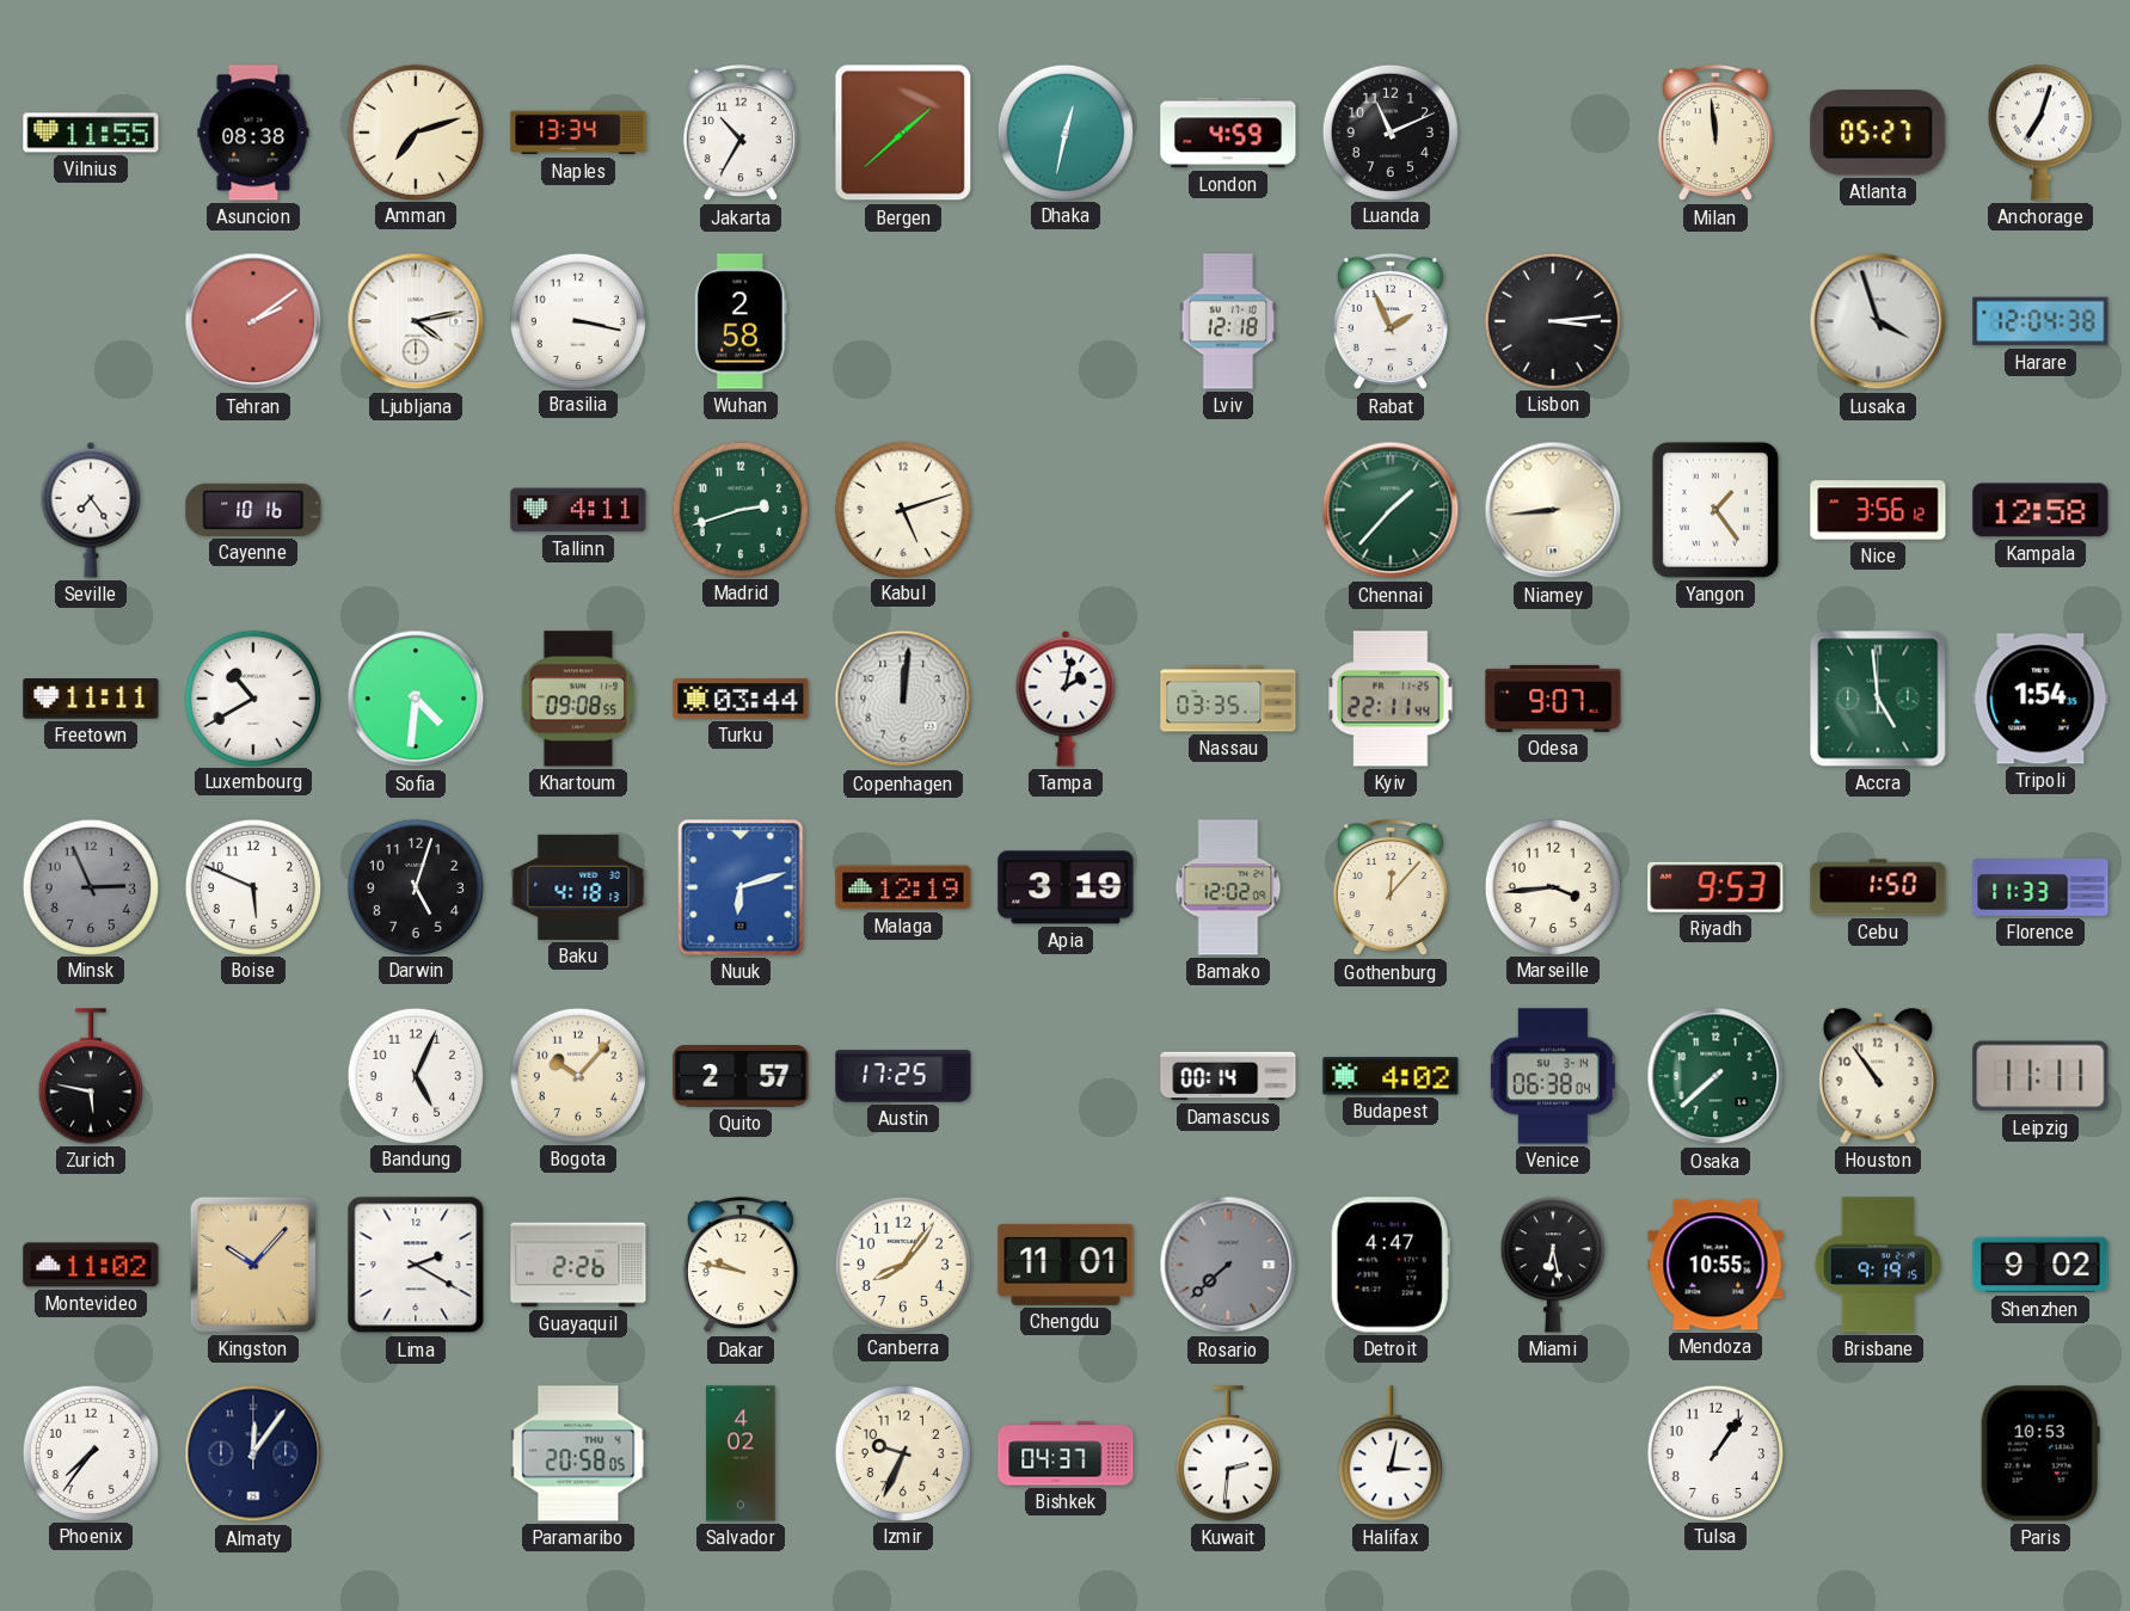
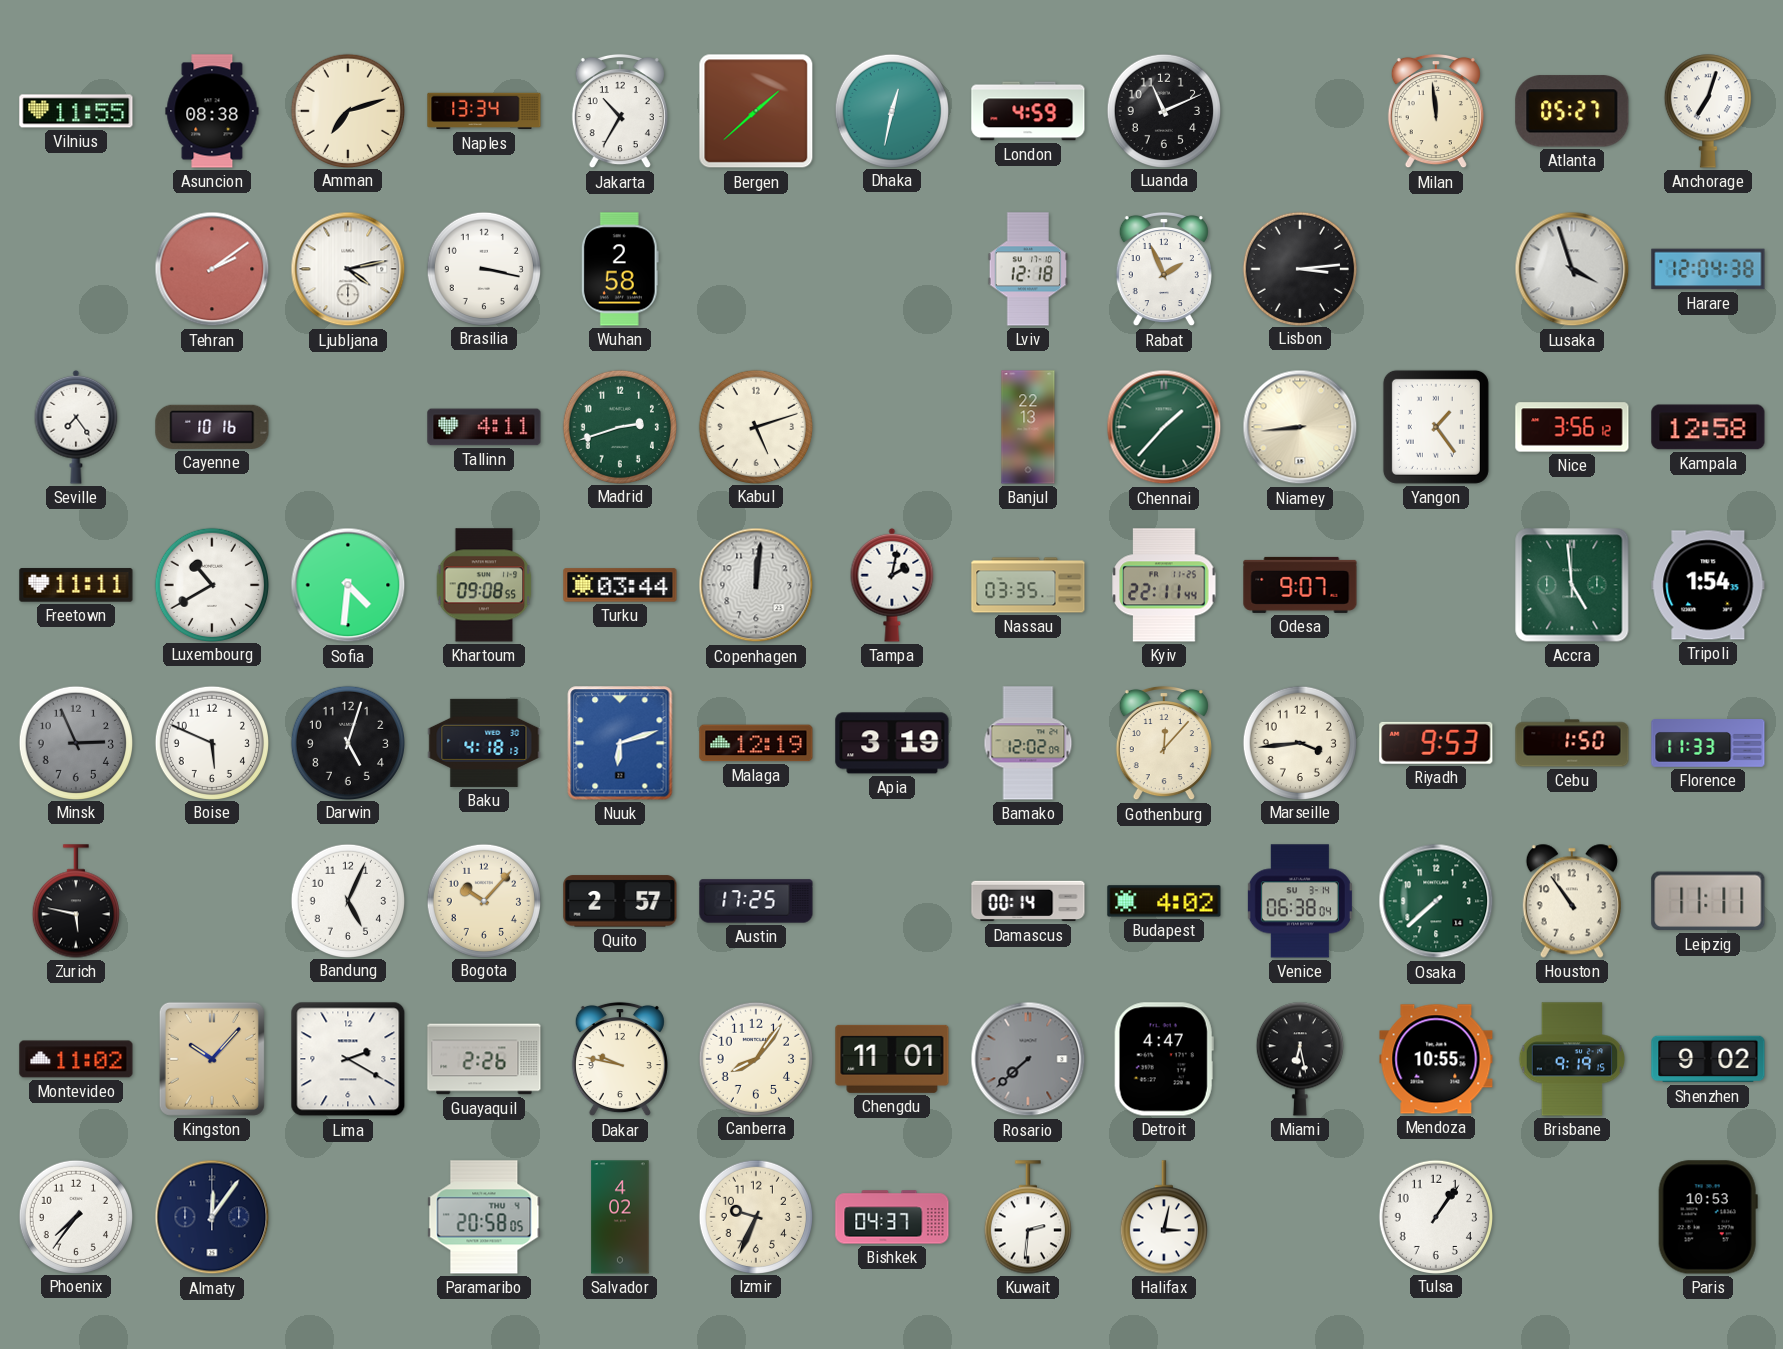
Banjul: none -> 22:13
